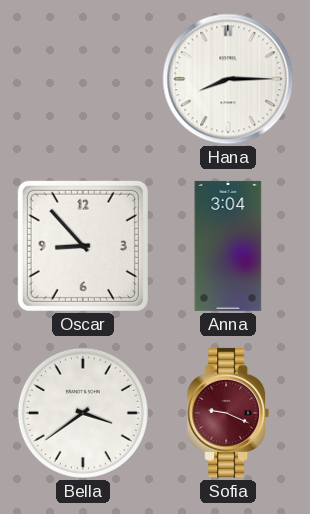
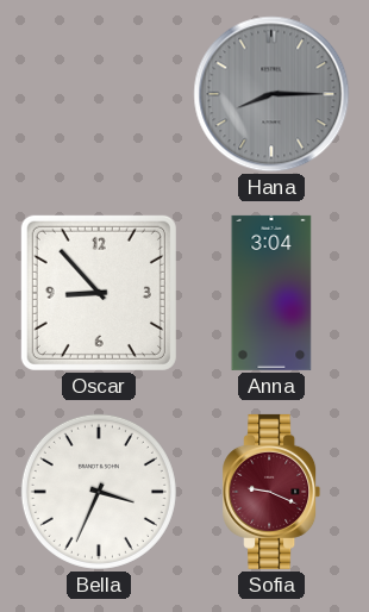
Hana dial: white -> grey
Bella: 3:39 -> 3:34
